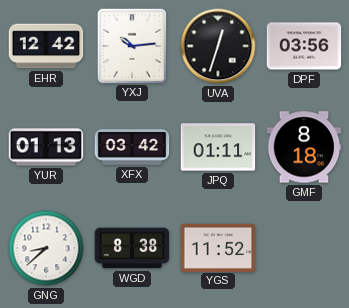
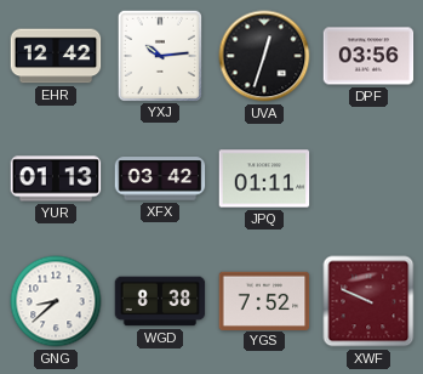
GMF: 8:18 -> none
YGS: 11:52 -> 7:52
XWF: none -> 9:49
